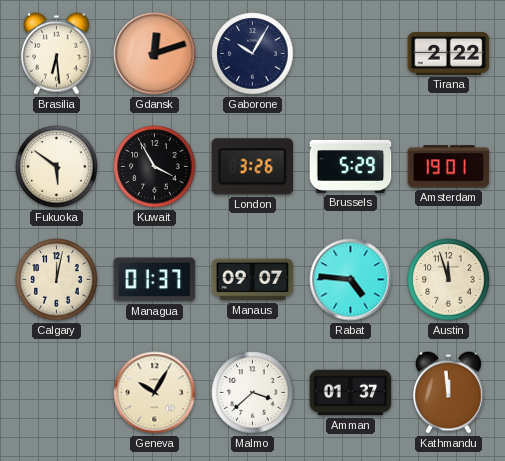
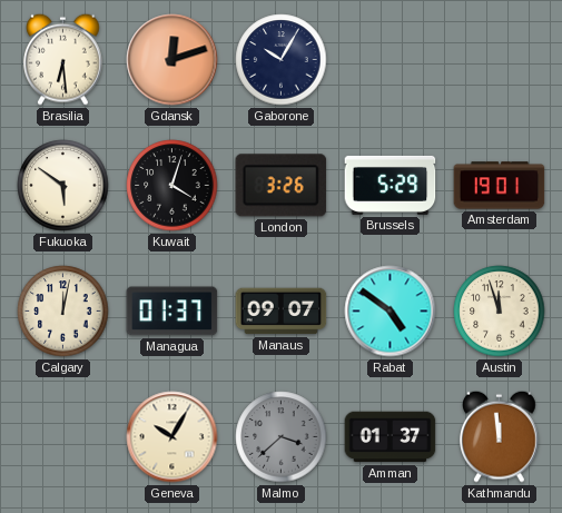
Tirana: 2:22 -> none
Kuwait: 3:55 -> 4:03
Rabat: 4:46 -> 4:51
Malmo dial: white -> grey
